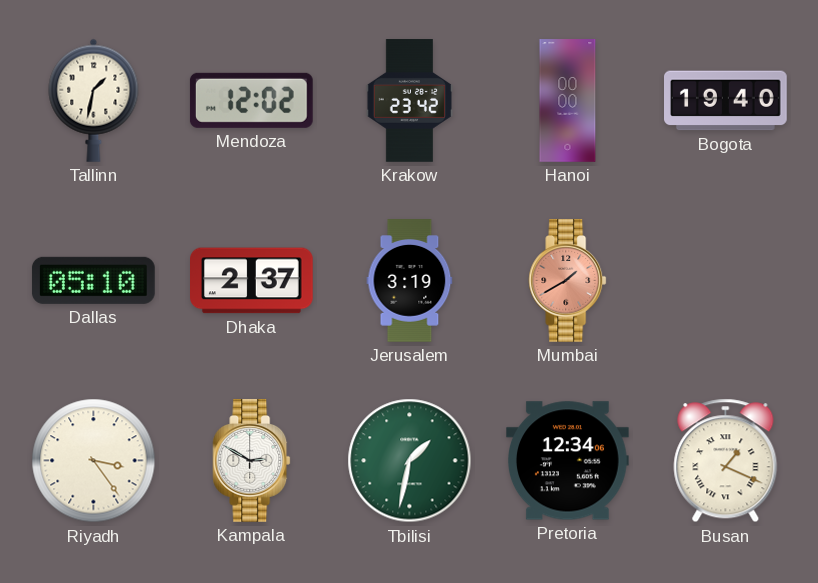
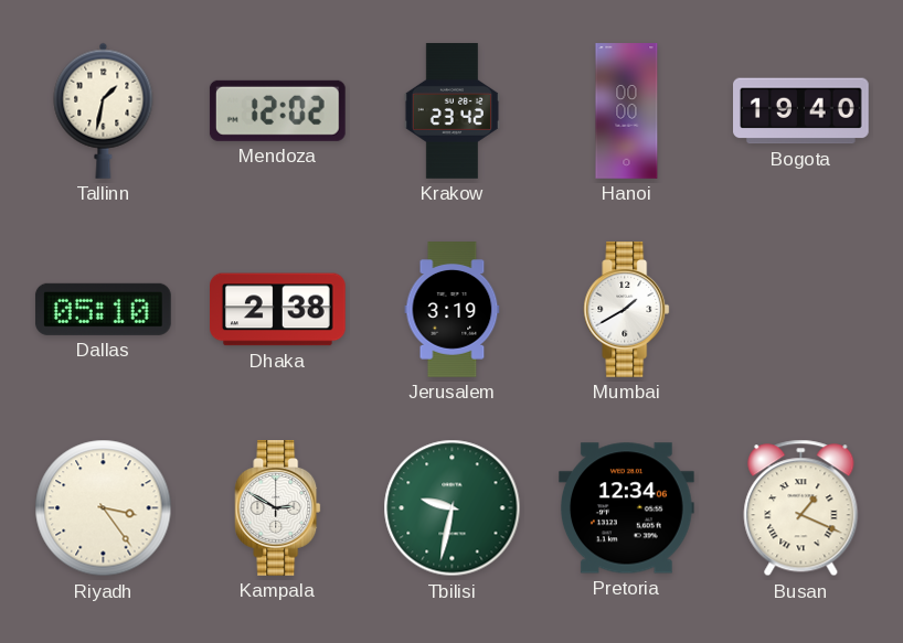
Dhaka: 2:37 -> 2:38
Mumbai dial: salmon -> white
Tbilisi: 1:32 -> 9:32
